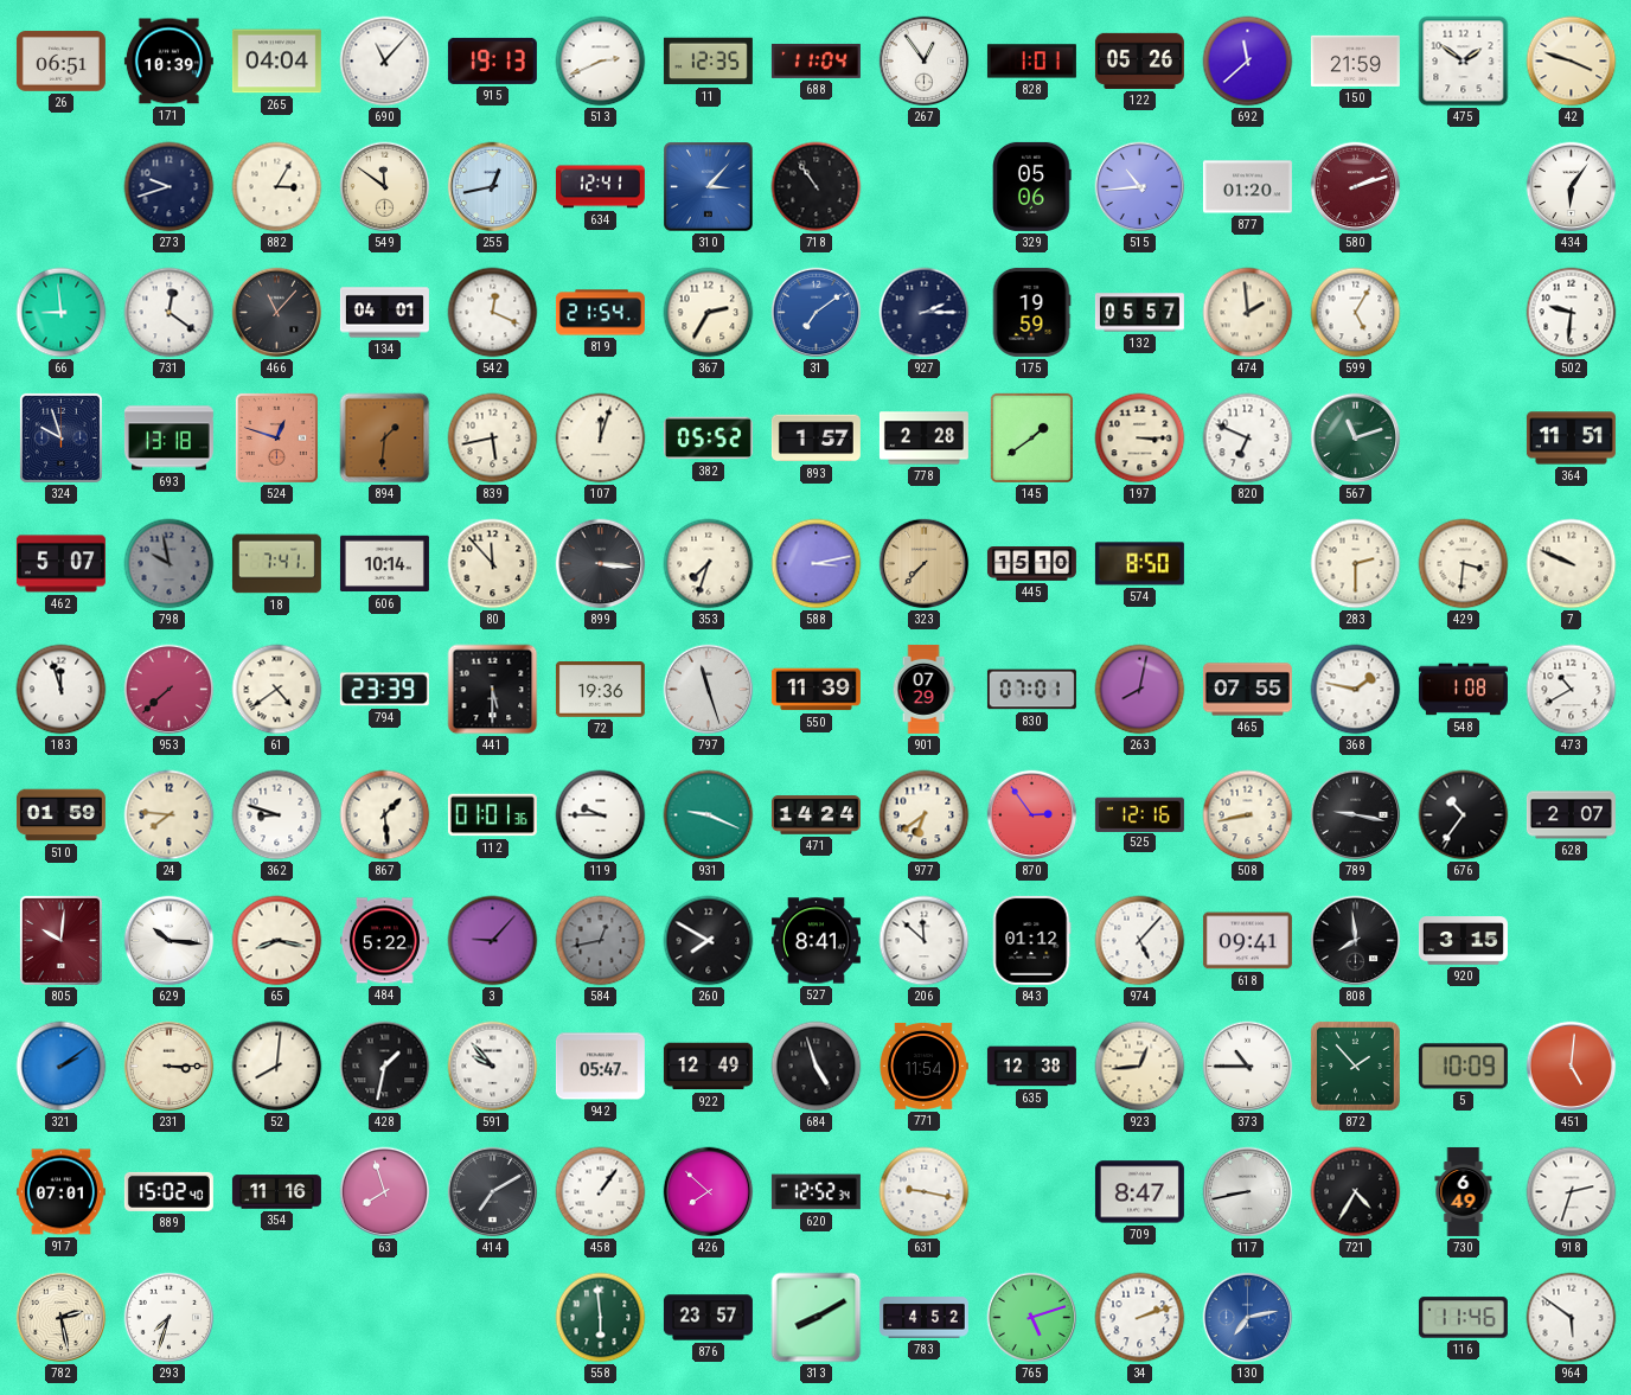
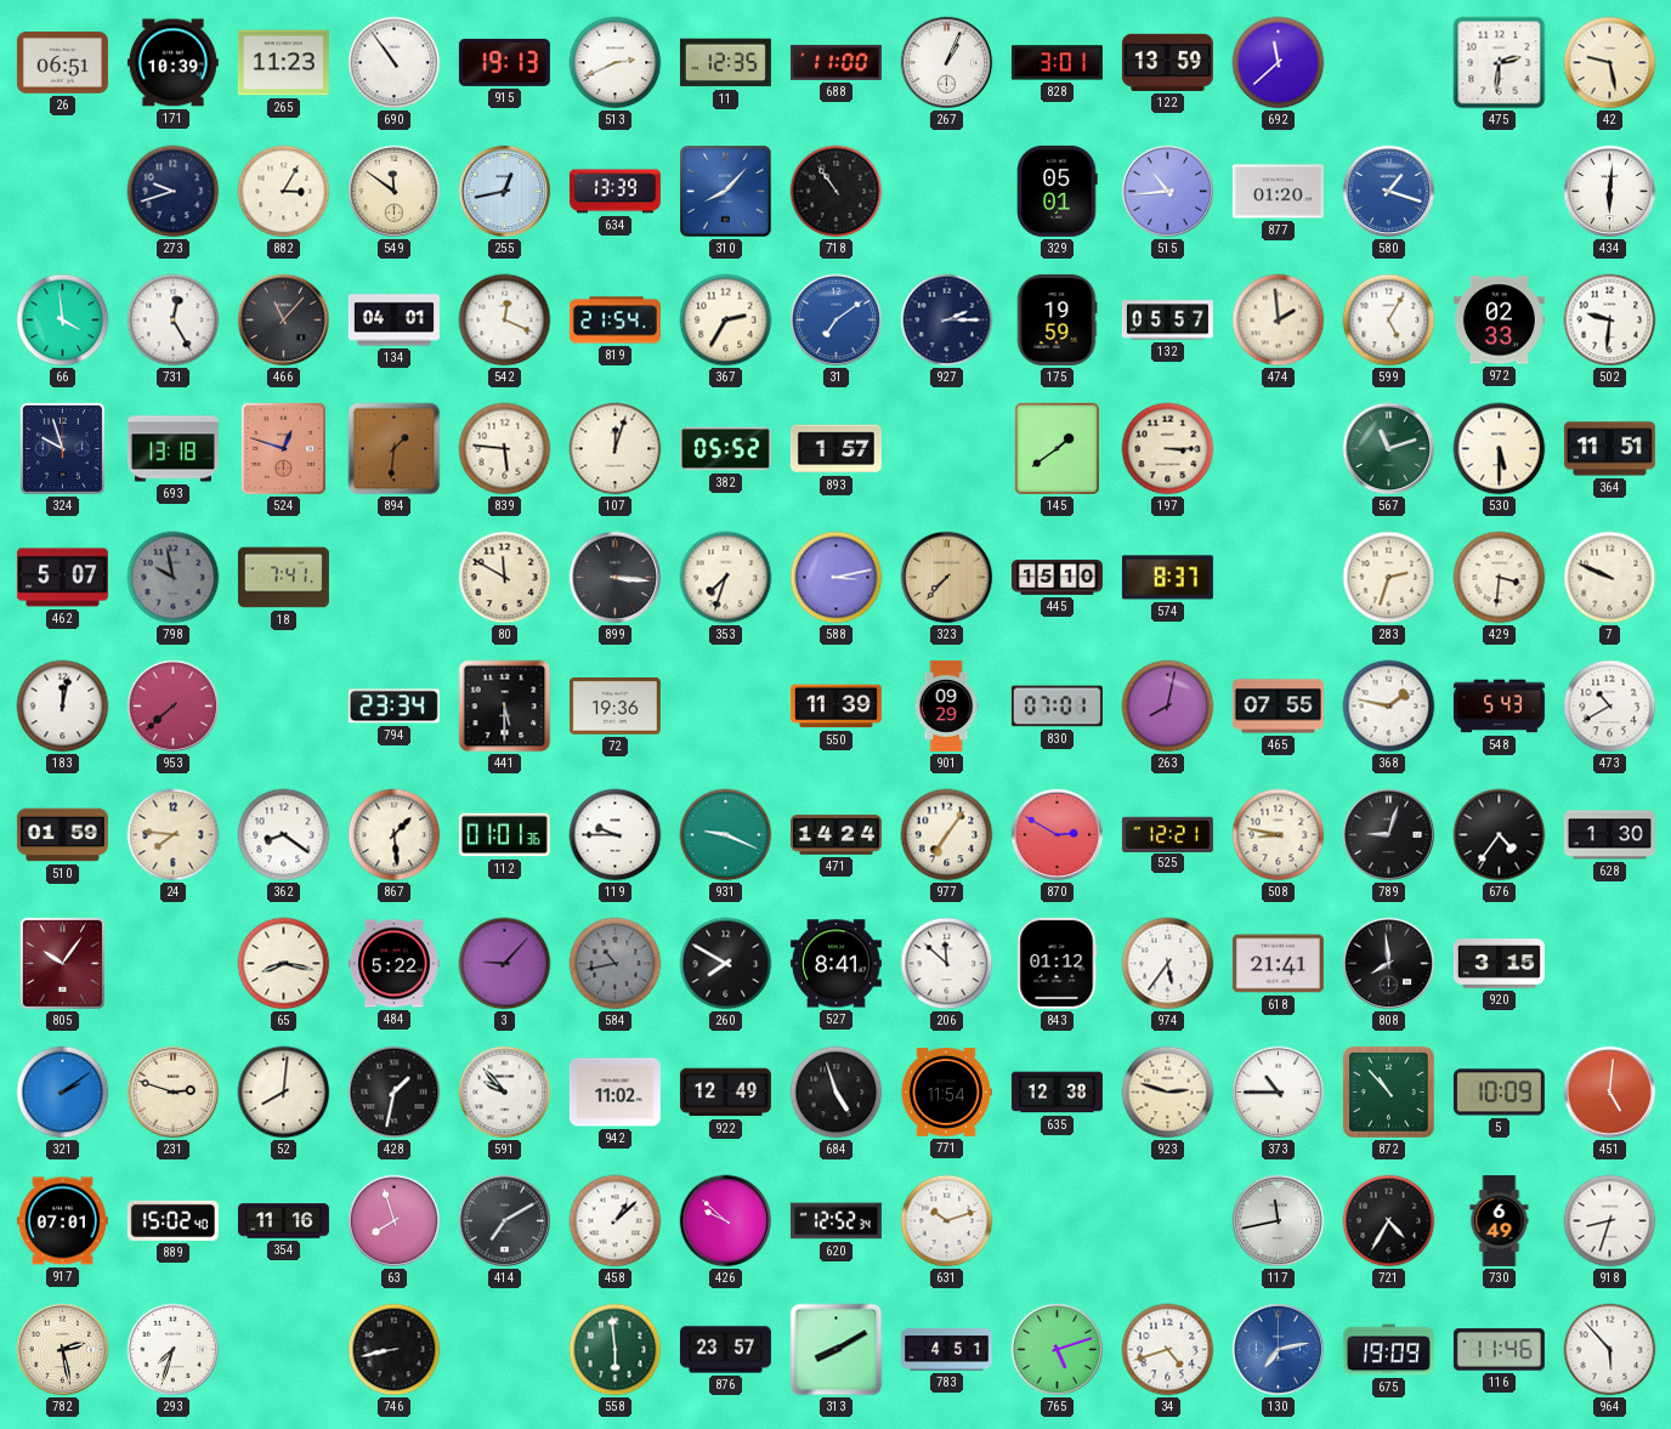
265: 04:04 -> 11:23
690: 11:07 -> 10:54
688: 11:04 -> 11:00
267: 12:54 -> 1:04
828: 1:01 -> 3:01
122: 05:26 -> 13:59
150: 21:59 -> none
475: 1:51 -> 2:31
42: 3:48 -> 9:28
634: 12:41 -> 13:39
310: 3:07 -> 8:07
329: 05:06 -> 05:01
580: 2:12 -> 1:18
580 dial: burgundy -> blue
434: 6:06 -> 6:01
66: 8:59 -> 3:59
731: 12:21 -> 12:25
972: none -> 02:33
839: 5:43 -> 5:46
778: 2:28 -> none
820: 6:49 -> none
530: none -> 5:30
606: 10:14 -> none
80: 11:53 -> 11:50
574: 8:50 -> 8:37
283: 2:30 -> 2:33
183: 11:57 -> 12:02
61: 4:39 -> none
794: 23:39 -> 23:34
797: 11:27 -> none
901: 07:29 -> 09:29
548: 1:08 -> 5:43
362: 8:48 -> 8:21
977: 6:39 -> 7:06
870: 2:54 -> 2:50
525: 12:16 -> 12:21
508: 8:43 -> 8:47
789: 9:17 -> 9:03
676: 10:36 -> 4:36
628: 2:07 -> 1:30
805: 10:01 -> 10:06
629: 10:16 -> none
584: 12:43 -> 10:43
974: 5:07 -> 5:36
618: 09:41 -> 21:41
231: 3:15 -> 2:48
942: 05:47 -> 11:02
923: 12:44 -> 2:48
872: 1:53 -> 10:53
458: 1:06 -> 1:08
426: 7:52 -> 9:52
631: 9:17 -> 10:12
709: 8:47 -> none
117: 8:43 -> 11:43
918: 2:33 -> 8:33
746: none -> 8:43
783: 4:52 -> 4:51
34: 2:12 -> 4:42
675: none -> 19:09
964: 5:51 -> 5:53
